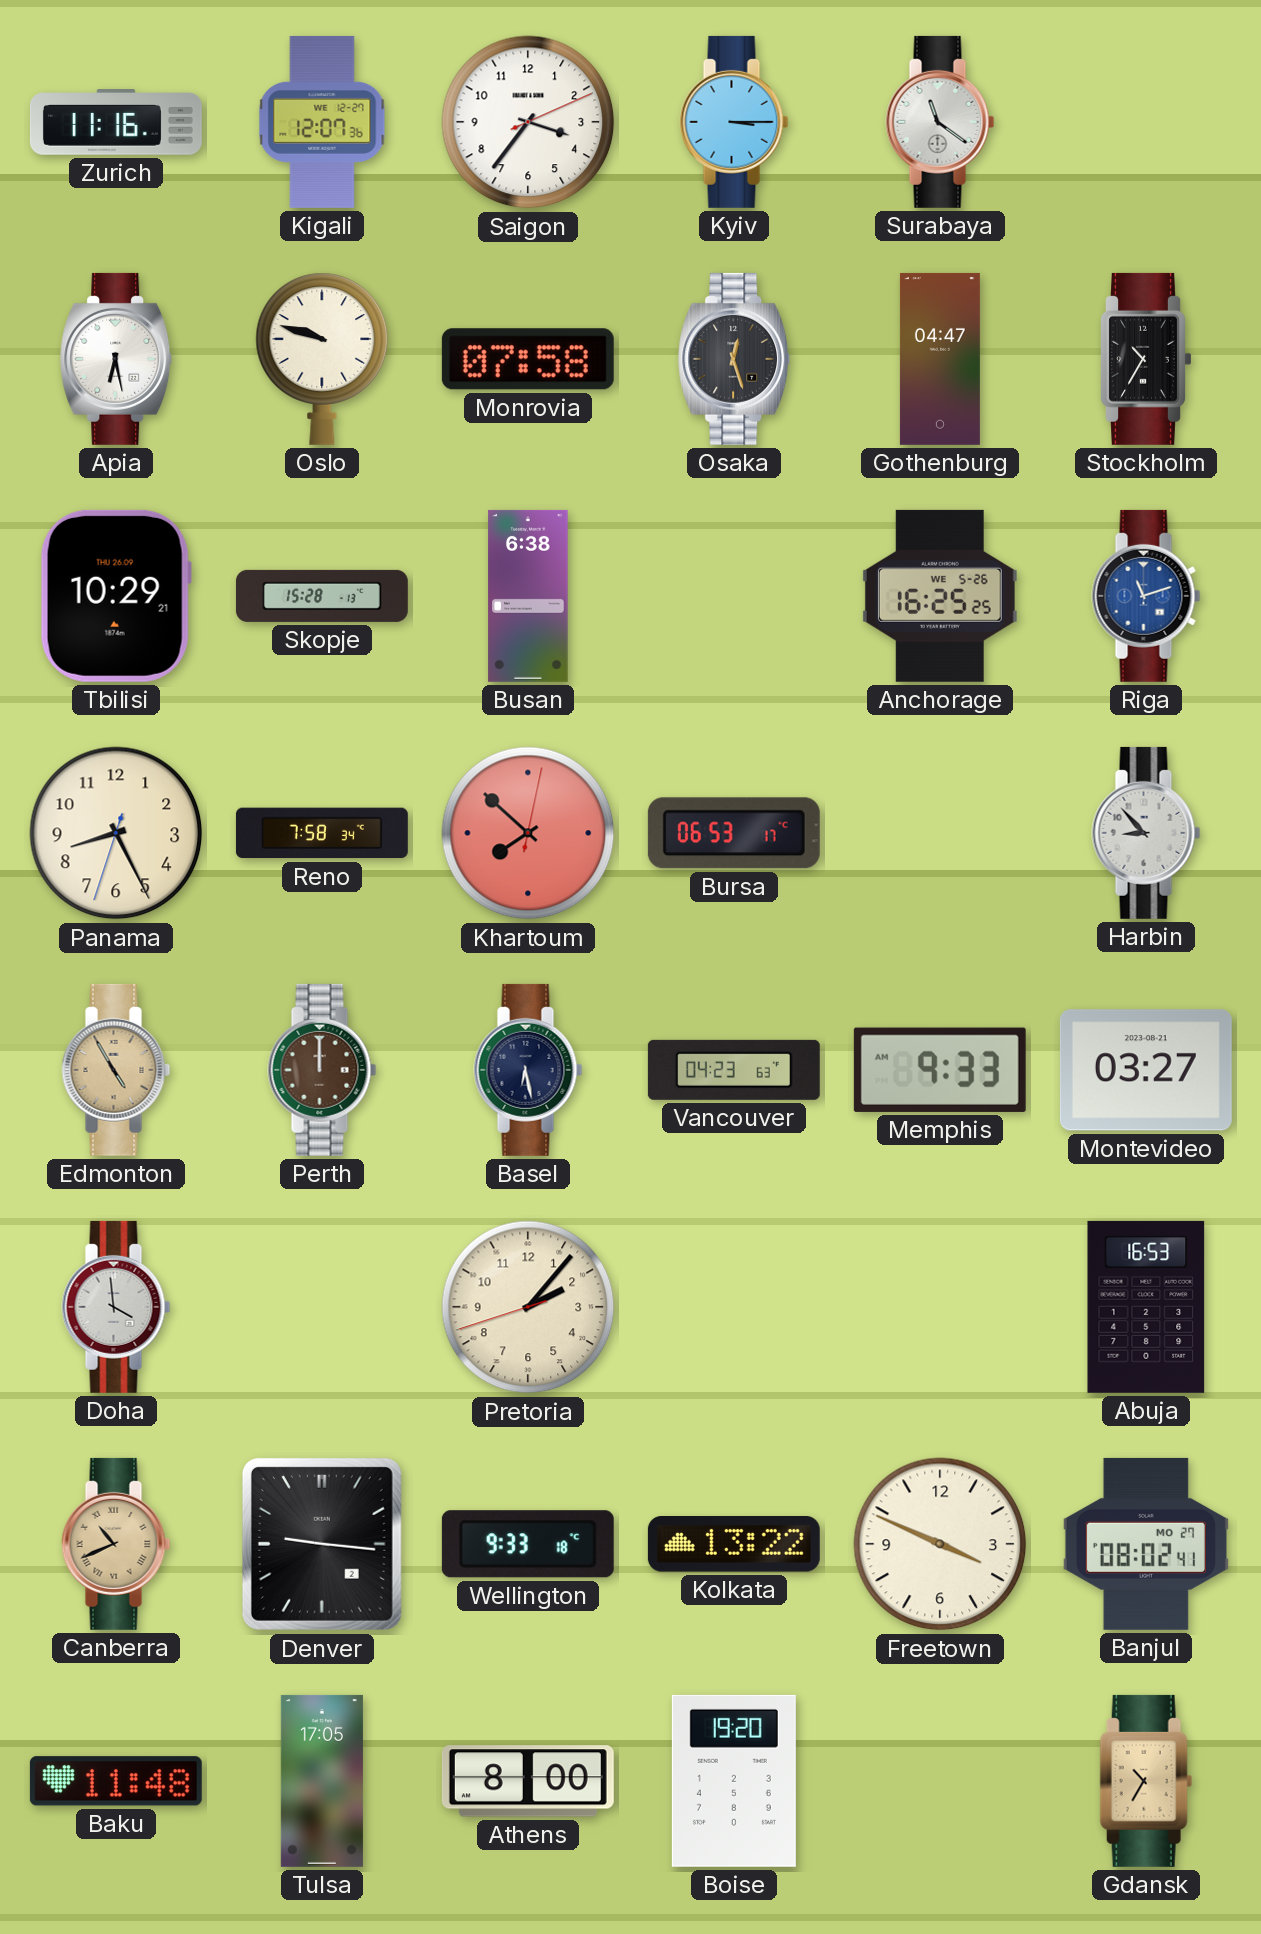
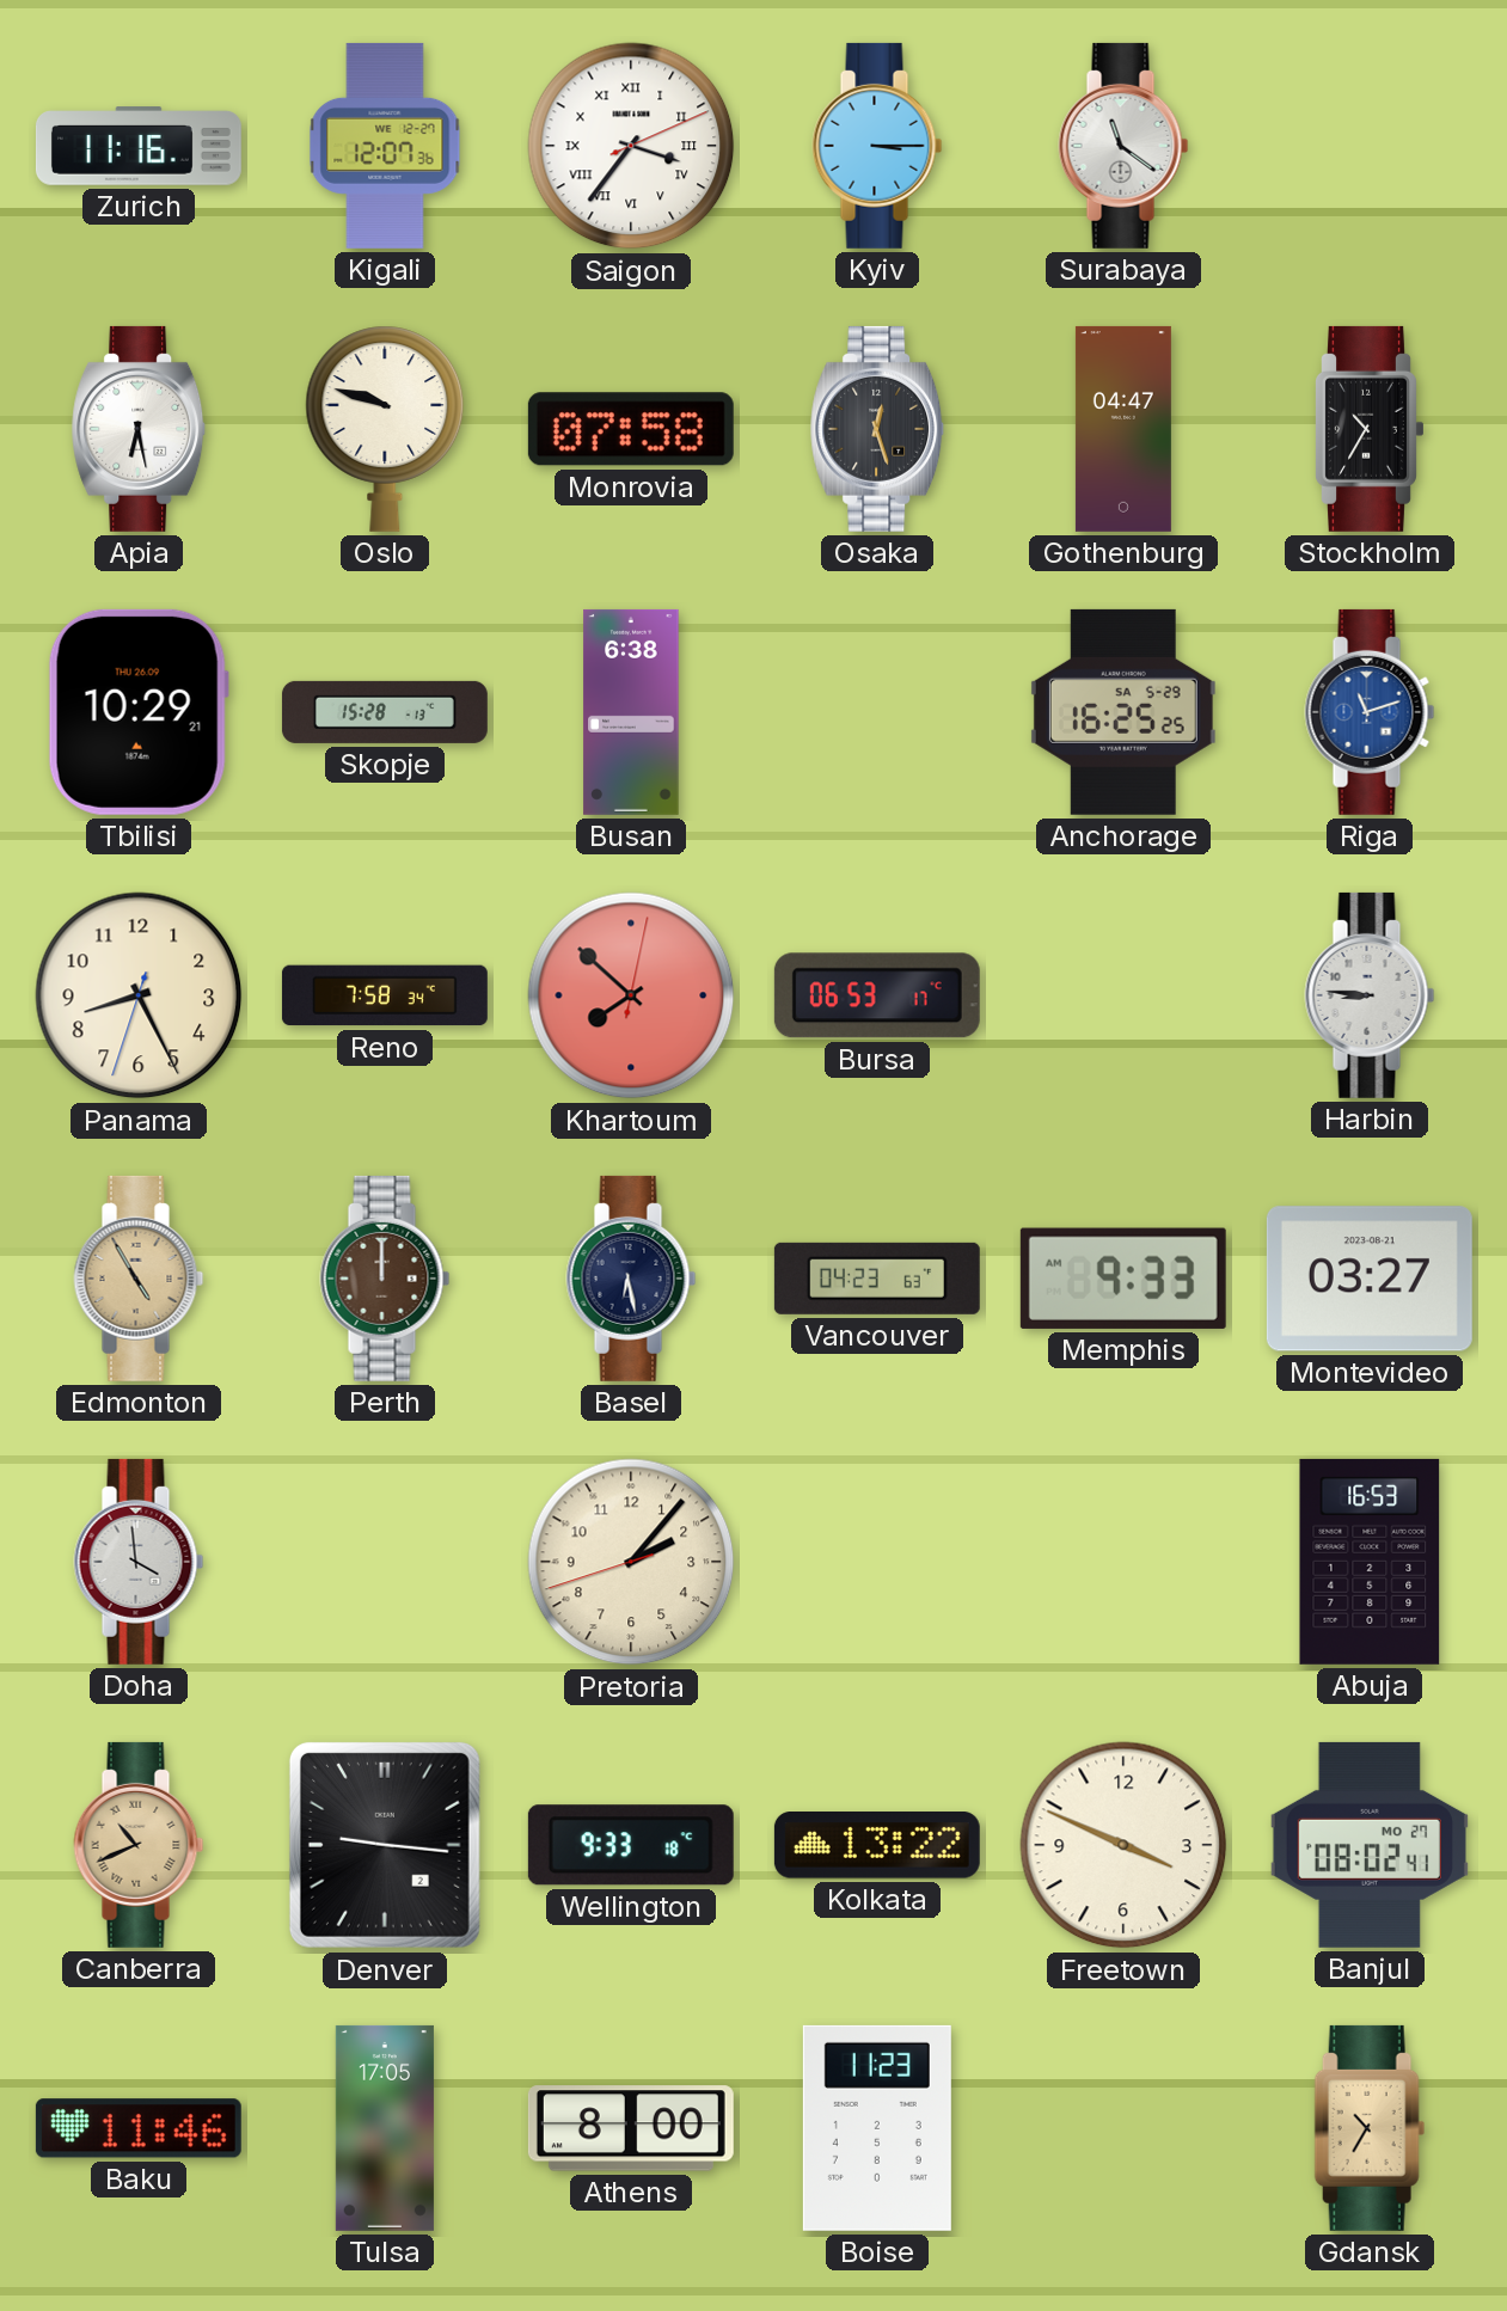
Saigon numerals: Arabic -> Roman
Anchorage date: WE 5-26 -> SA 5-29
Harbin: 8:53 -> 8:46
Baku: 11:48 -> 11:46
Boise: 19:20 -> 11:23
